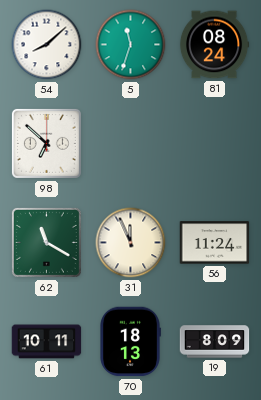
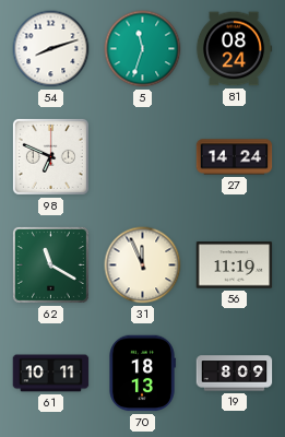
54: 8:08 -> 8:12
98: 6:52 -> 6:49
27: none -> 14:24
56: 11:24 -> 11:19
